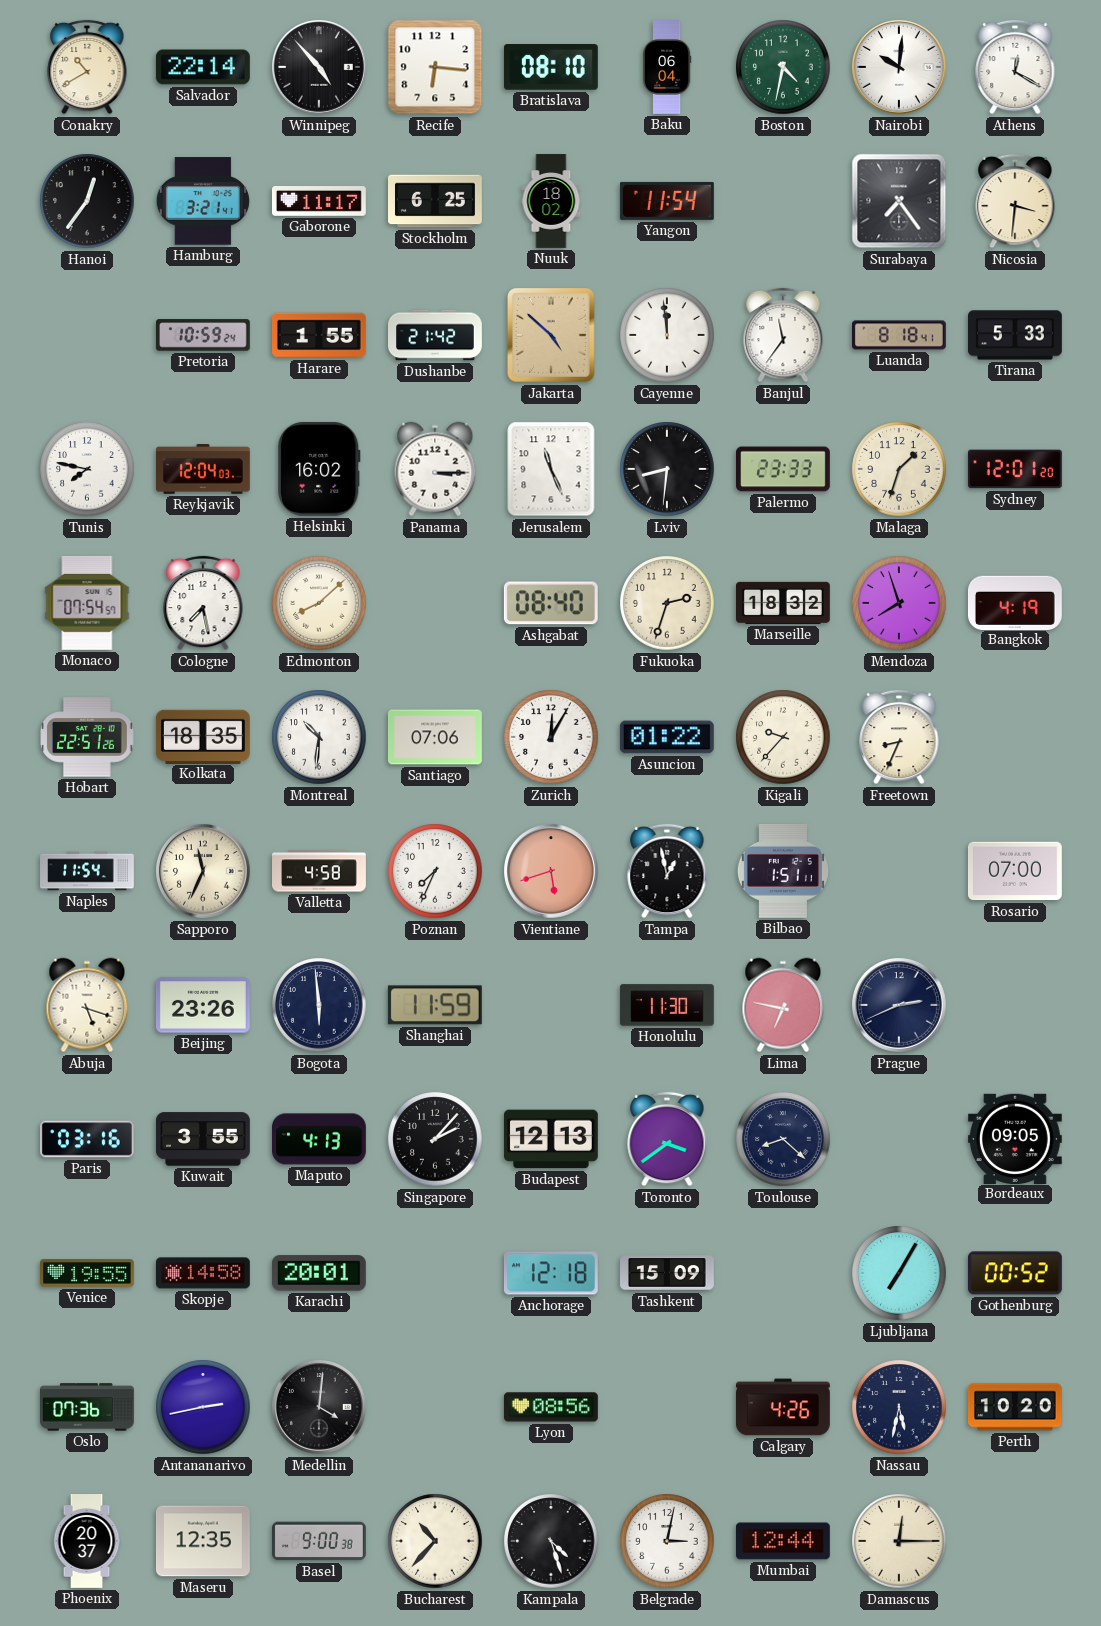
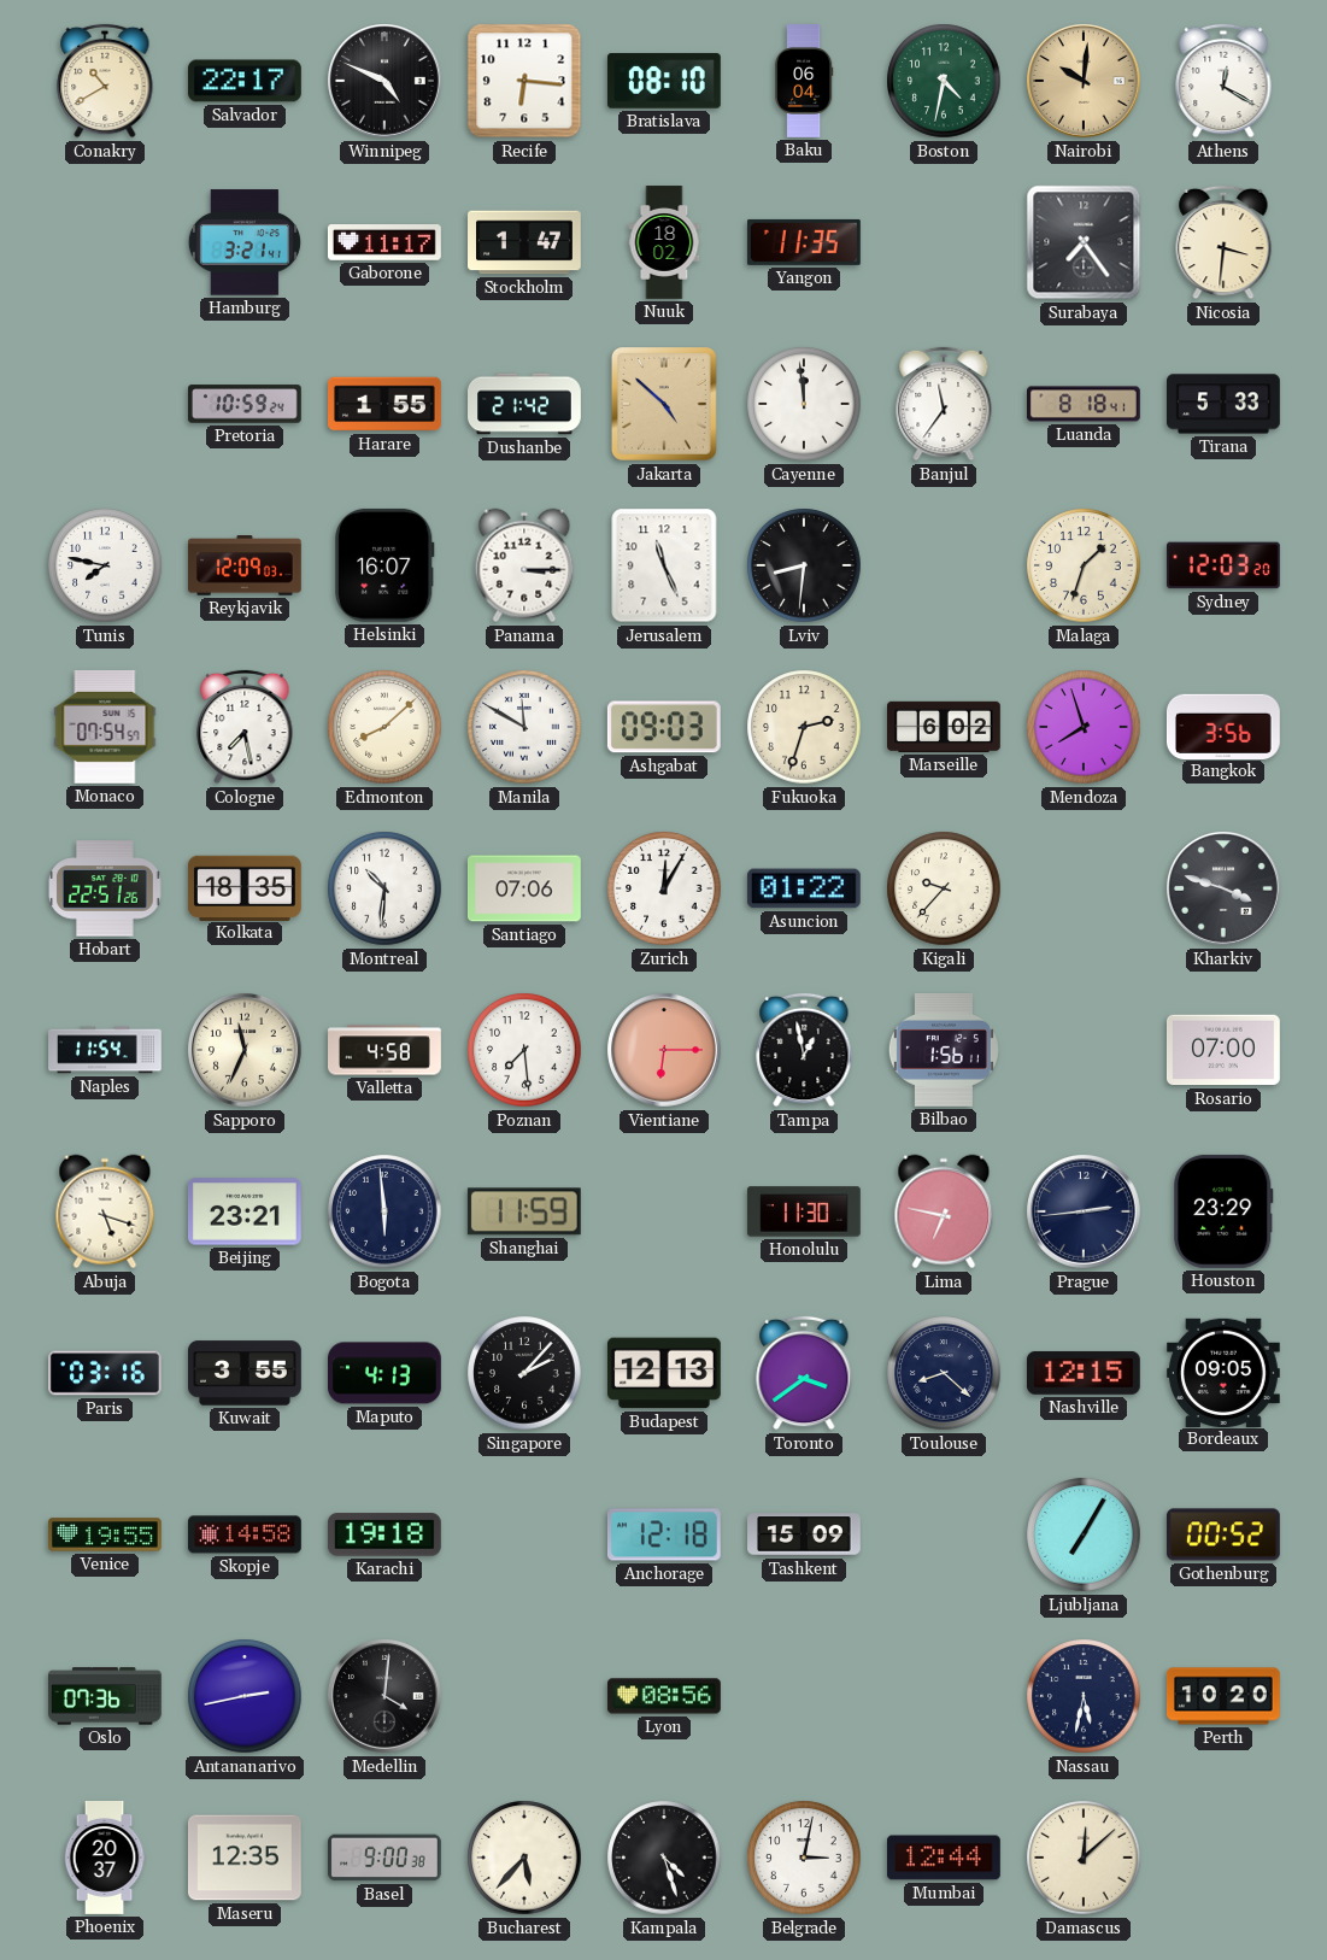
Salvador: 22:14 -> 22:17
Winnipeg: 4:53 -> 4:49
Nairobi dial: white -> champagne
Hanoi: 12:36 -> none
Stockholm: 6:25 -> 1:47
Yangon: 11:54 -> 11:35
Reykjavik: 12:04 -> 12:09
Helsinki: 16:02 -> 16:07
Palermo: 23:33 -> none
Sydney: 12:01 -> 12:03
Manila: none -> 11:50
Ashgabat: 08:40 -> 09:03
Marseille: 18:32 -> 6:02
Bangkok: 4:19 -> 3:56
Freetown: 8:34 -> none
Kharkiv: none -> 3:48
Poznan: 7:34 -> 7:29
Vientiane: 5:42 -> 6:15
Bilbao: 1:51 -> 1:56
Beijing: 23:26 -> 23:21
Prague: 2:41 -> 2:44
Houston: none -> 23:29
Nashville: none -> 12:15
Karachi: 20:01 -> 19:18
Calgary: 4:26 -> none
Bucharest: 10:37 -> 5:37
Damascus: 12:15 -> 12:08
